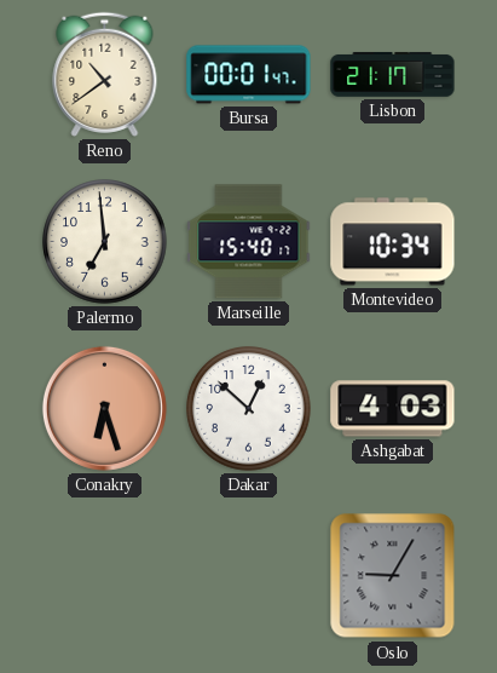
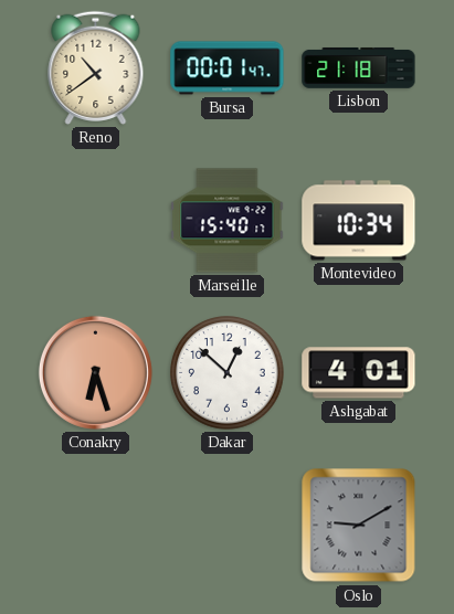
Lisbon: 21:17 -> 21:18
Palermo: 6:59 -> none
Ashgabat: 4:03 -> 4:01
Oslo: 9:05 -> 9:10
